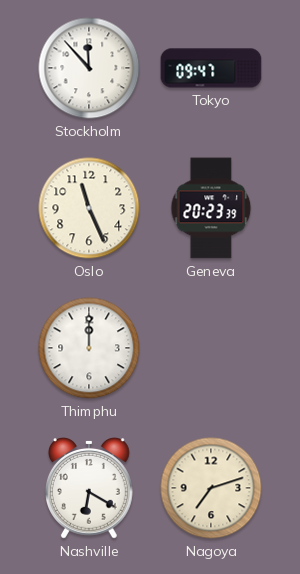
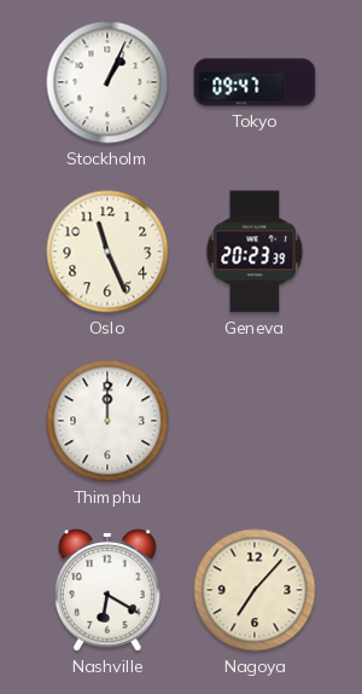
Stockholm: 11:53 -> 1:04
Nagoya: 7:12 -> 7:07
